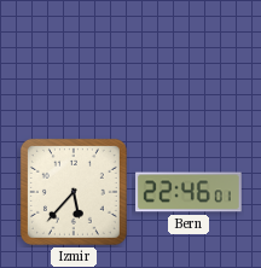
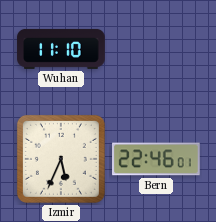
Wuhan: none -> 11:10
Izmir: 5:37 -> 5:34
